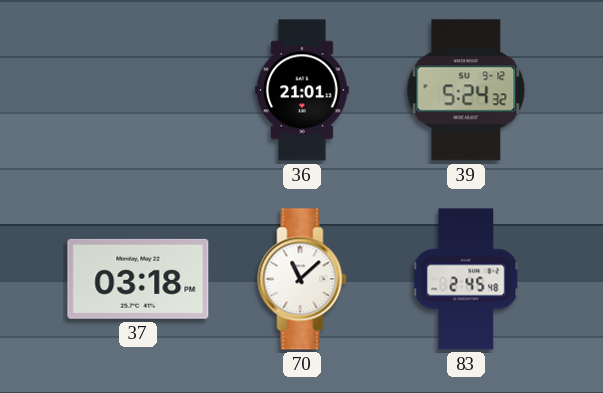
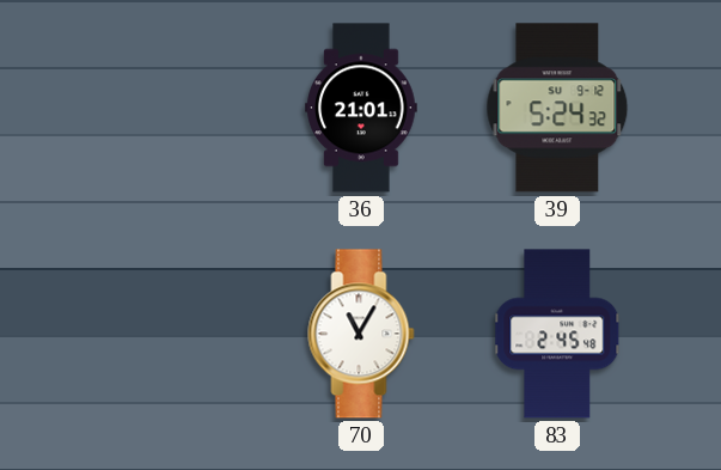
37: 03:18 -> none
70: 11:08 -> 11:05
